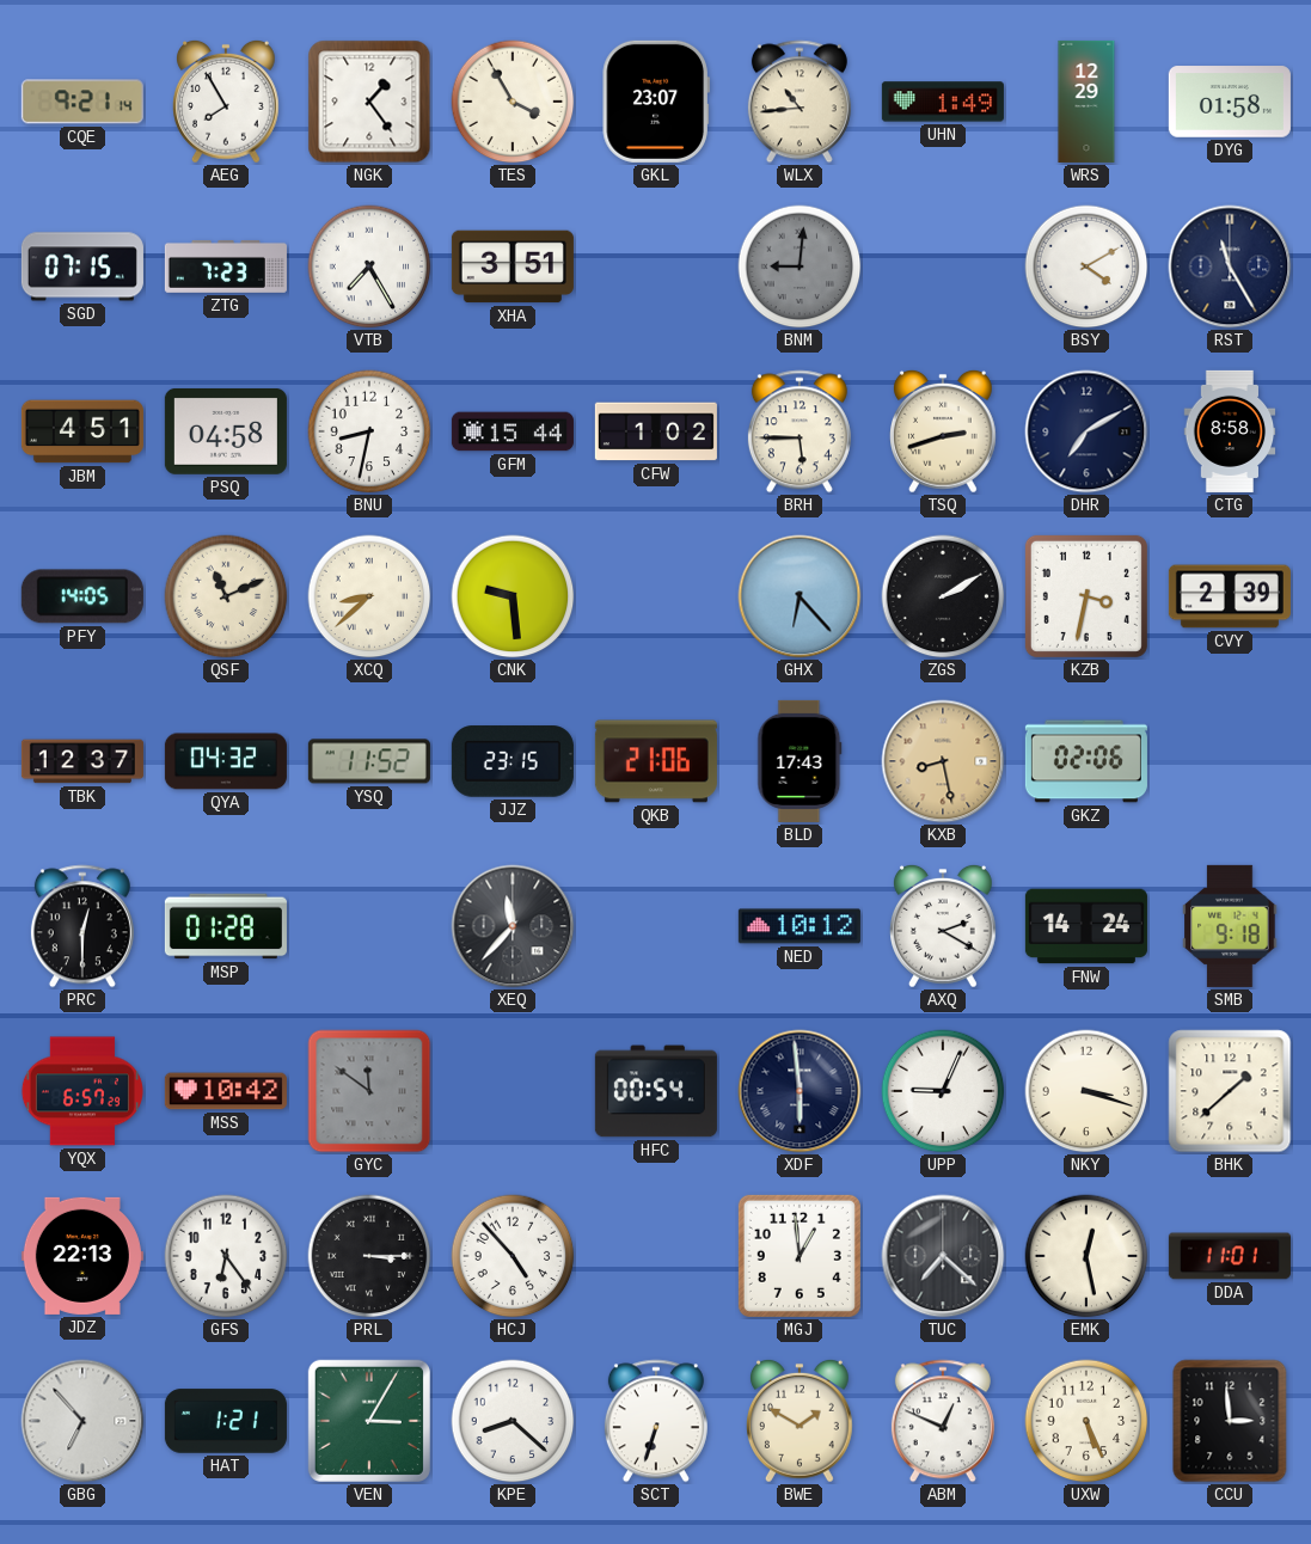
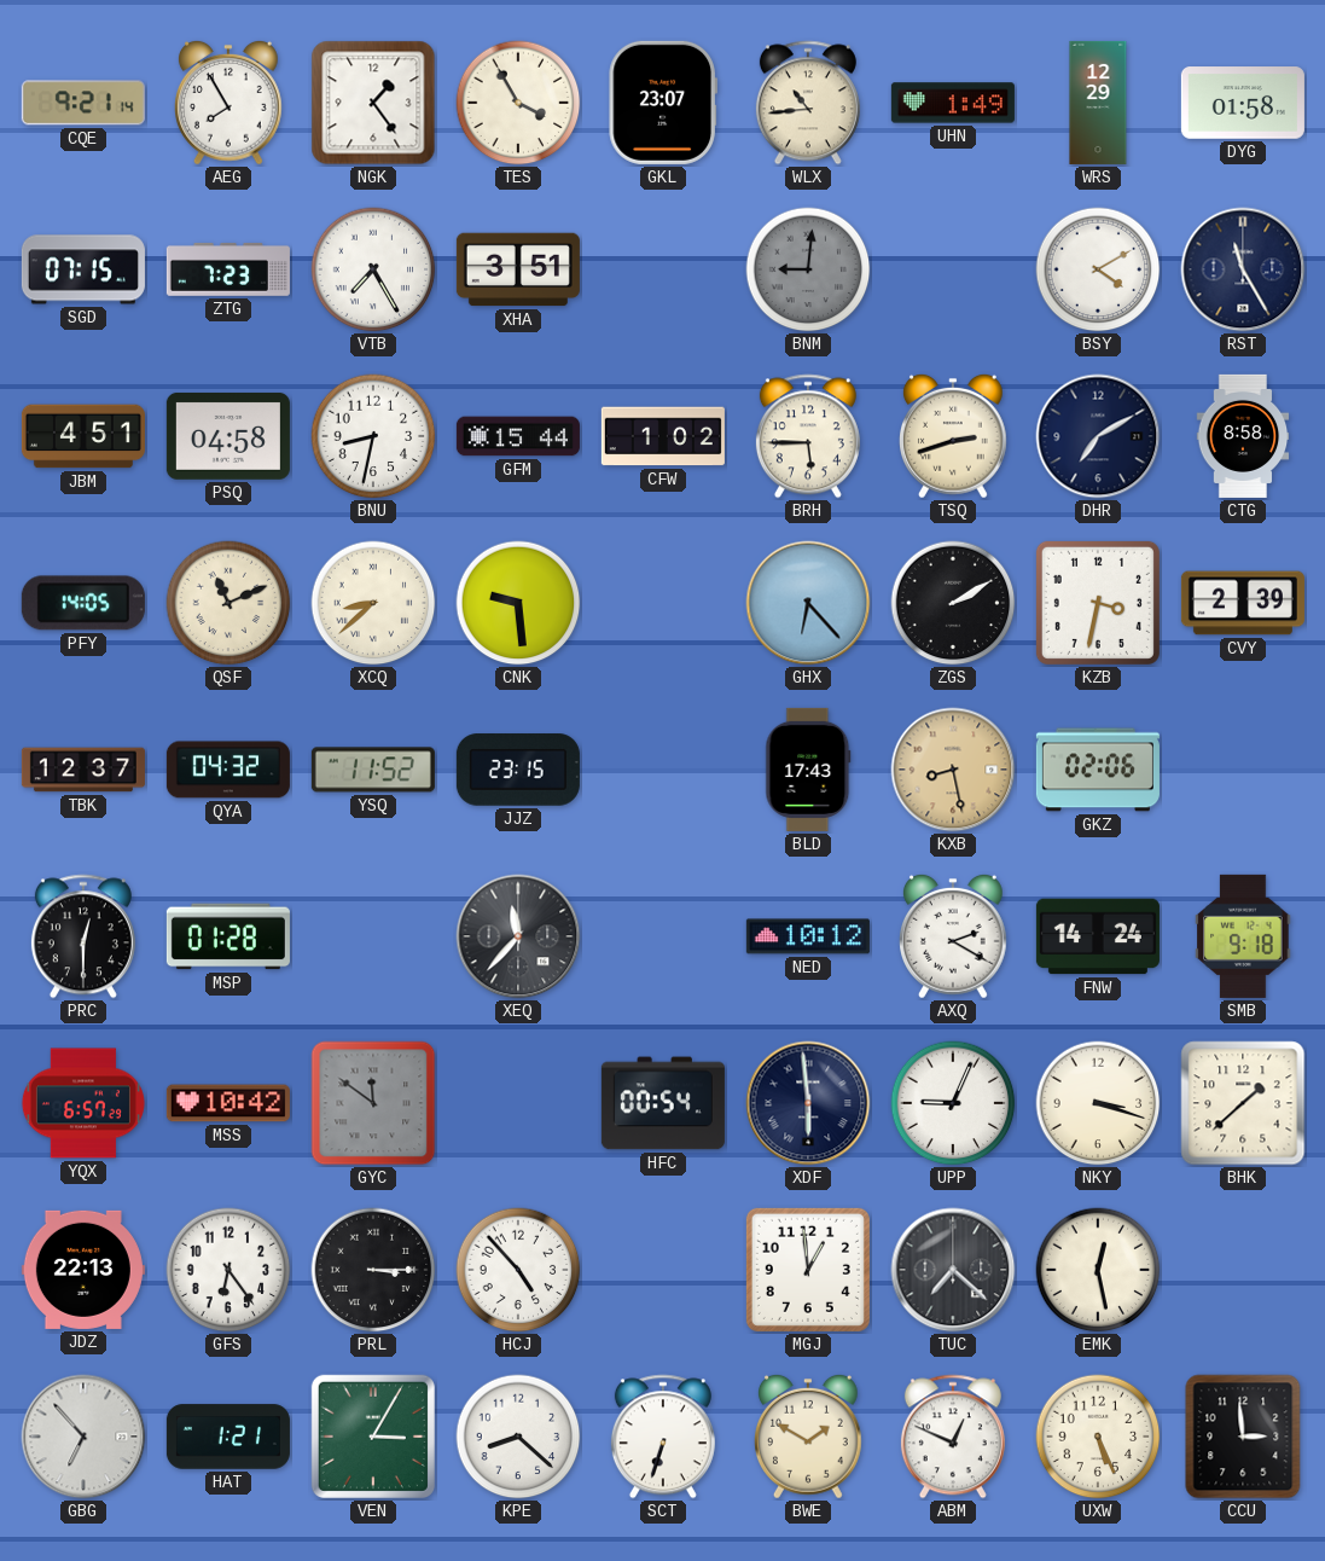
QKB: 21:06 -> none
DDA: 11:01 -> none
